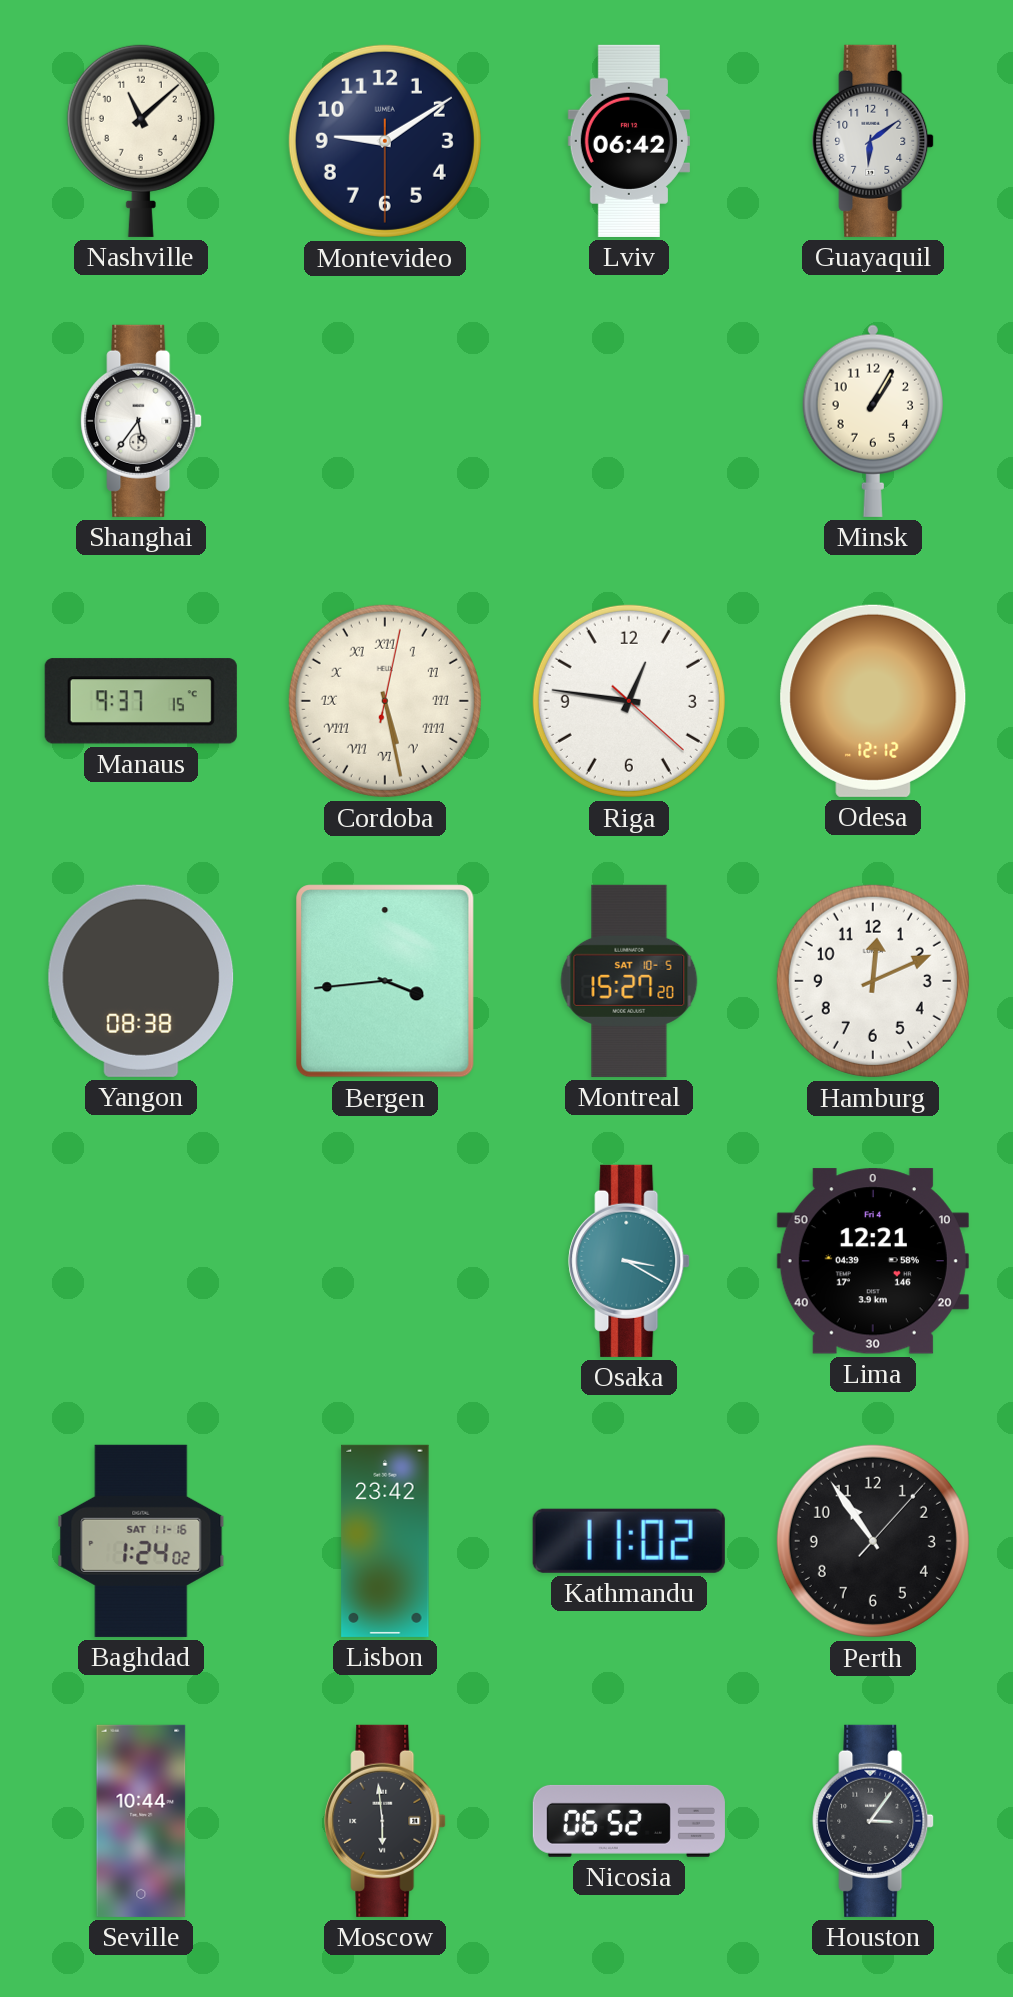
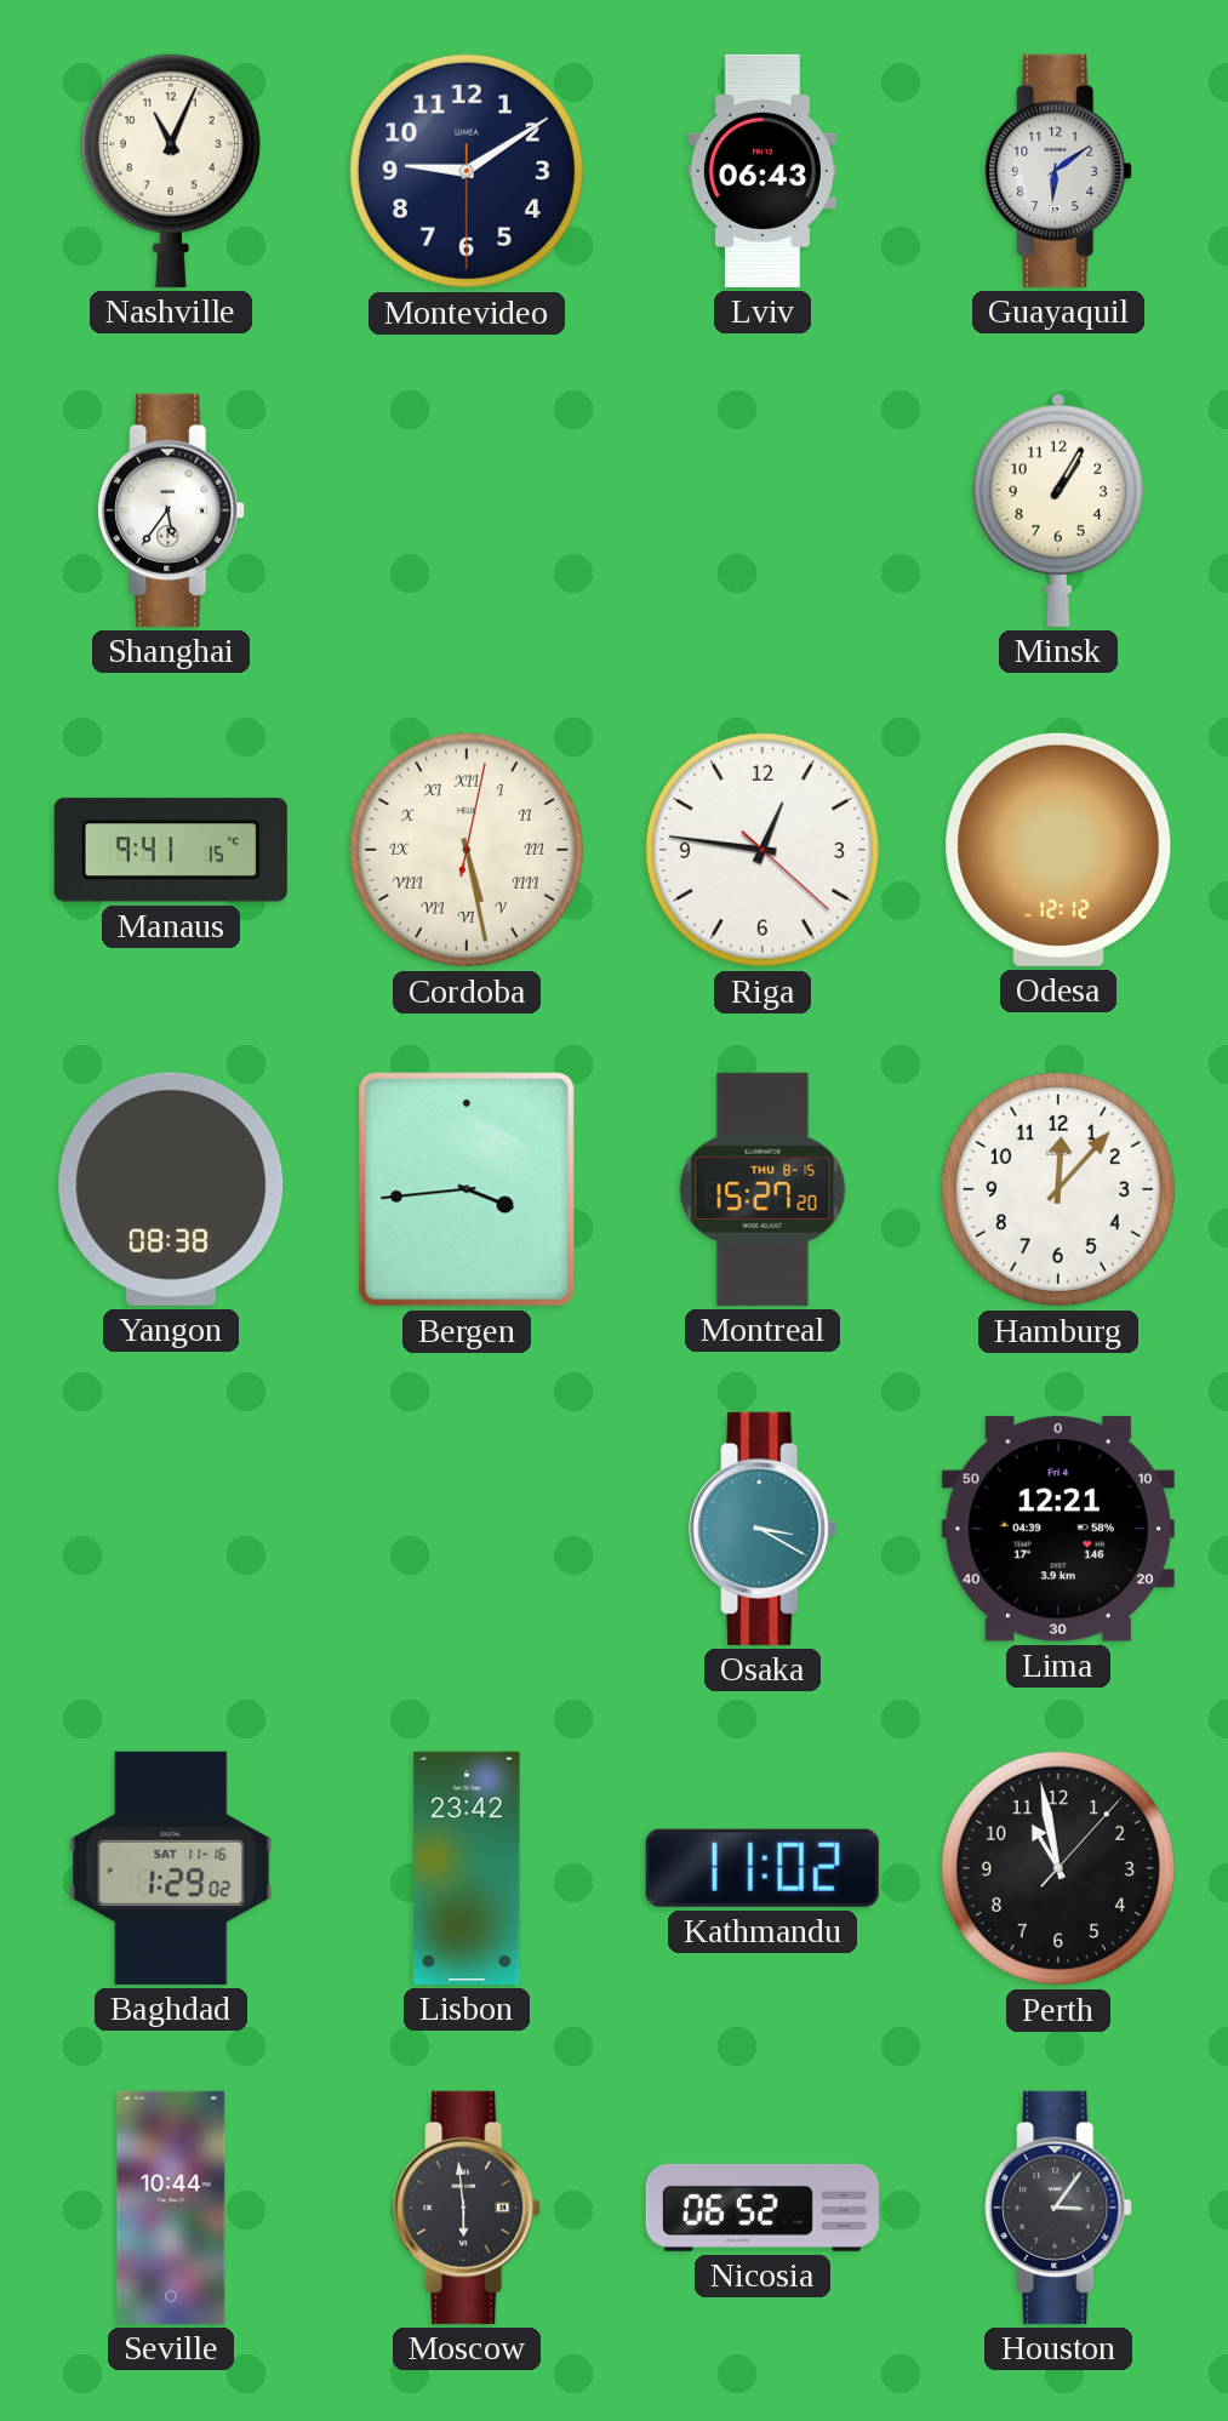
Nashville: 11:08 -> 11:04
Lviv: 06:42 -> 06:43
Manaus: 9:37 -> 9:41
Montreal date: SAT 10-5 -> THU 8-15
Hamburg: 12:11 -> 12:07
Baghdad: 1:24 -> 1:29
Perth: 10:54 -> 10:58
